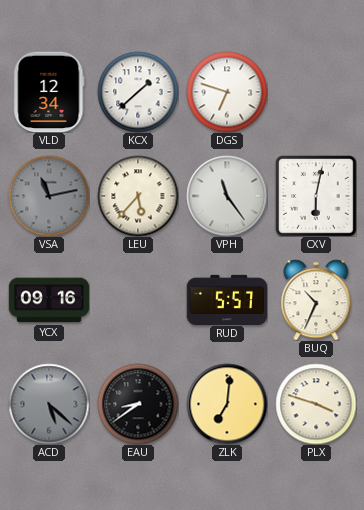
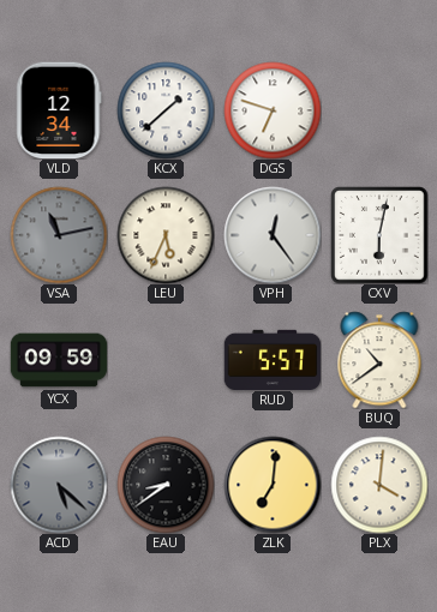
LEU: 5:37 -> 5:34
VPH: 11:24 -> 12:24
YCX: 09:16 -> 09:59
BUQ: 10:34 -> 10:39
PLX: 3:48 -> 4:01
